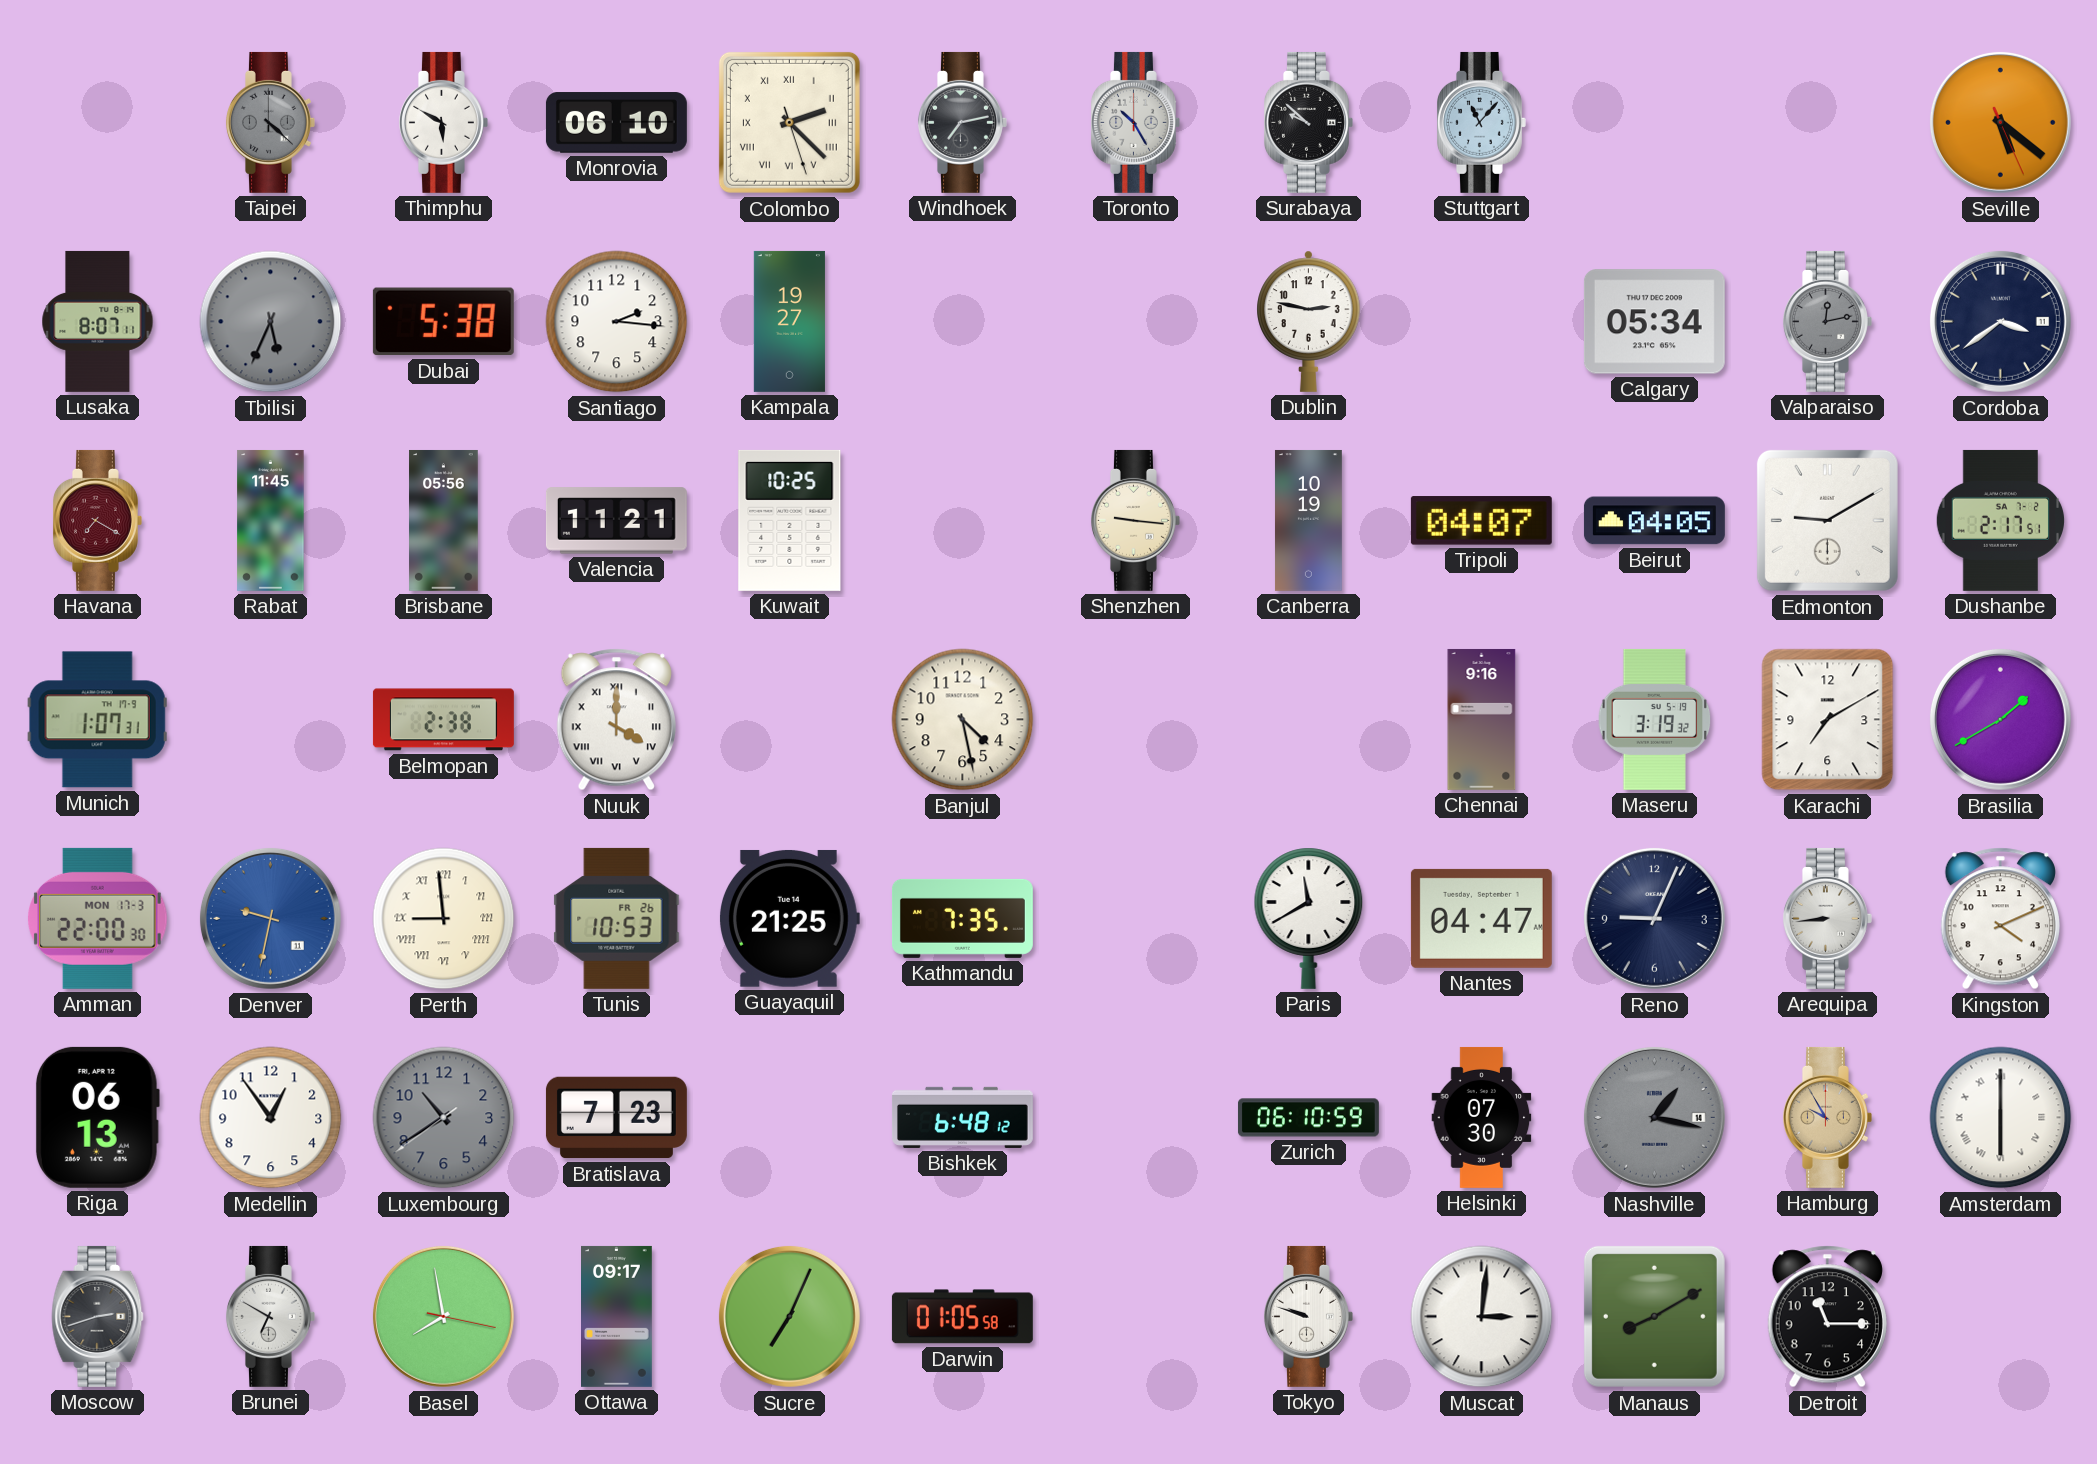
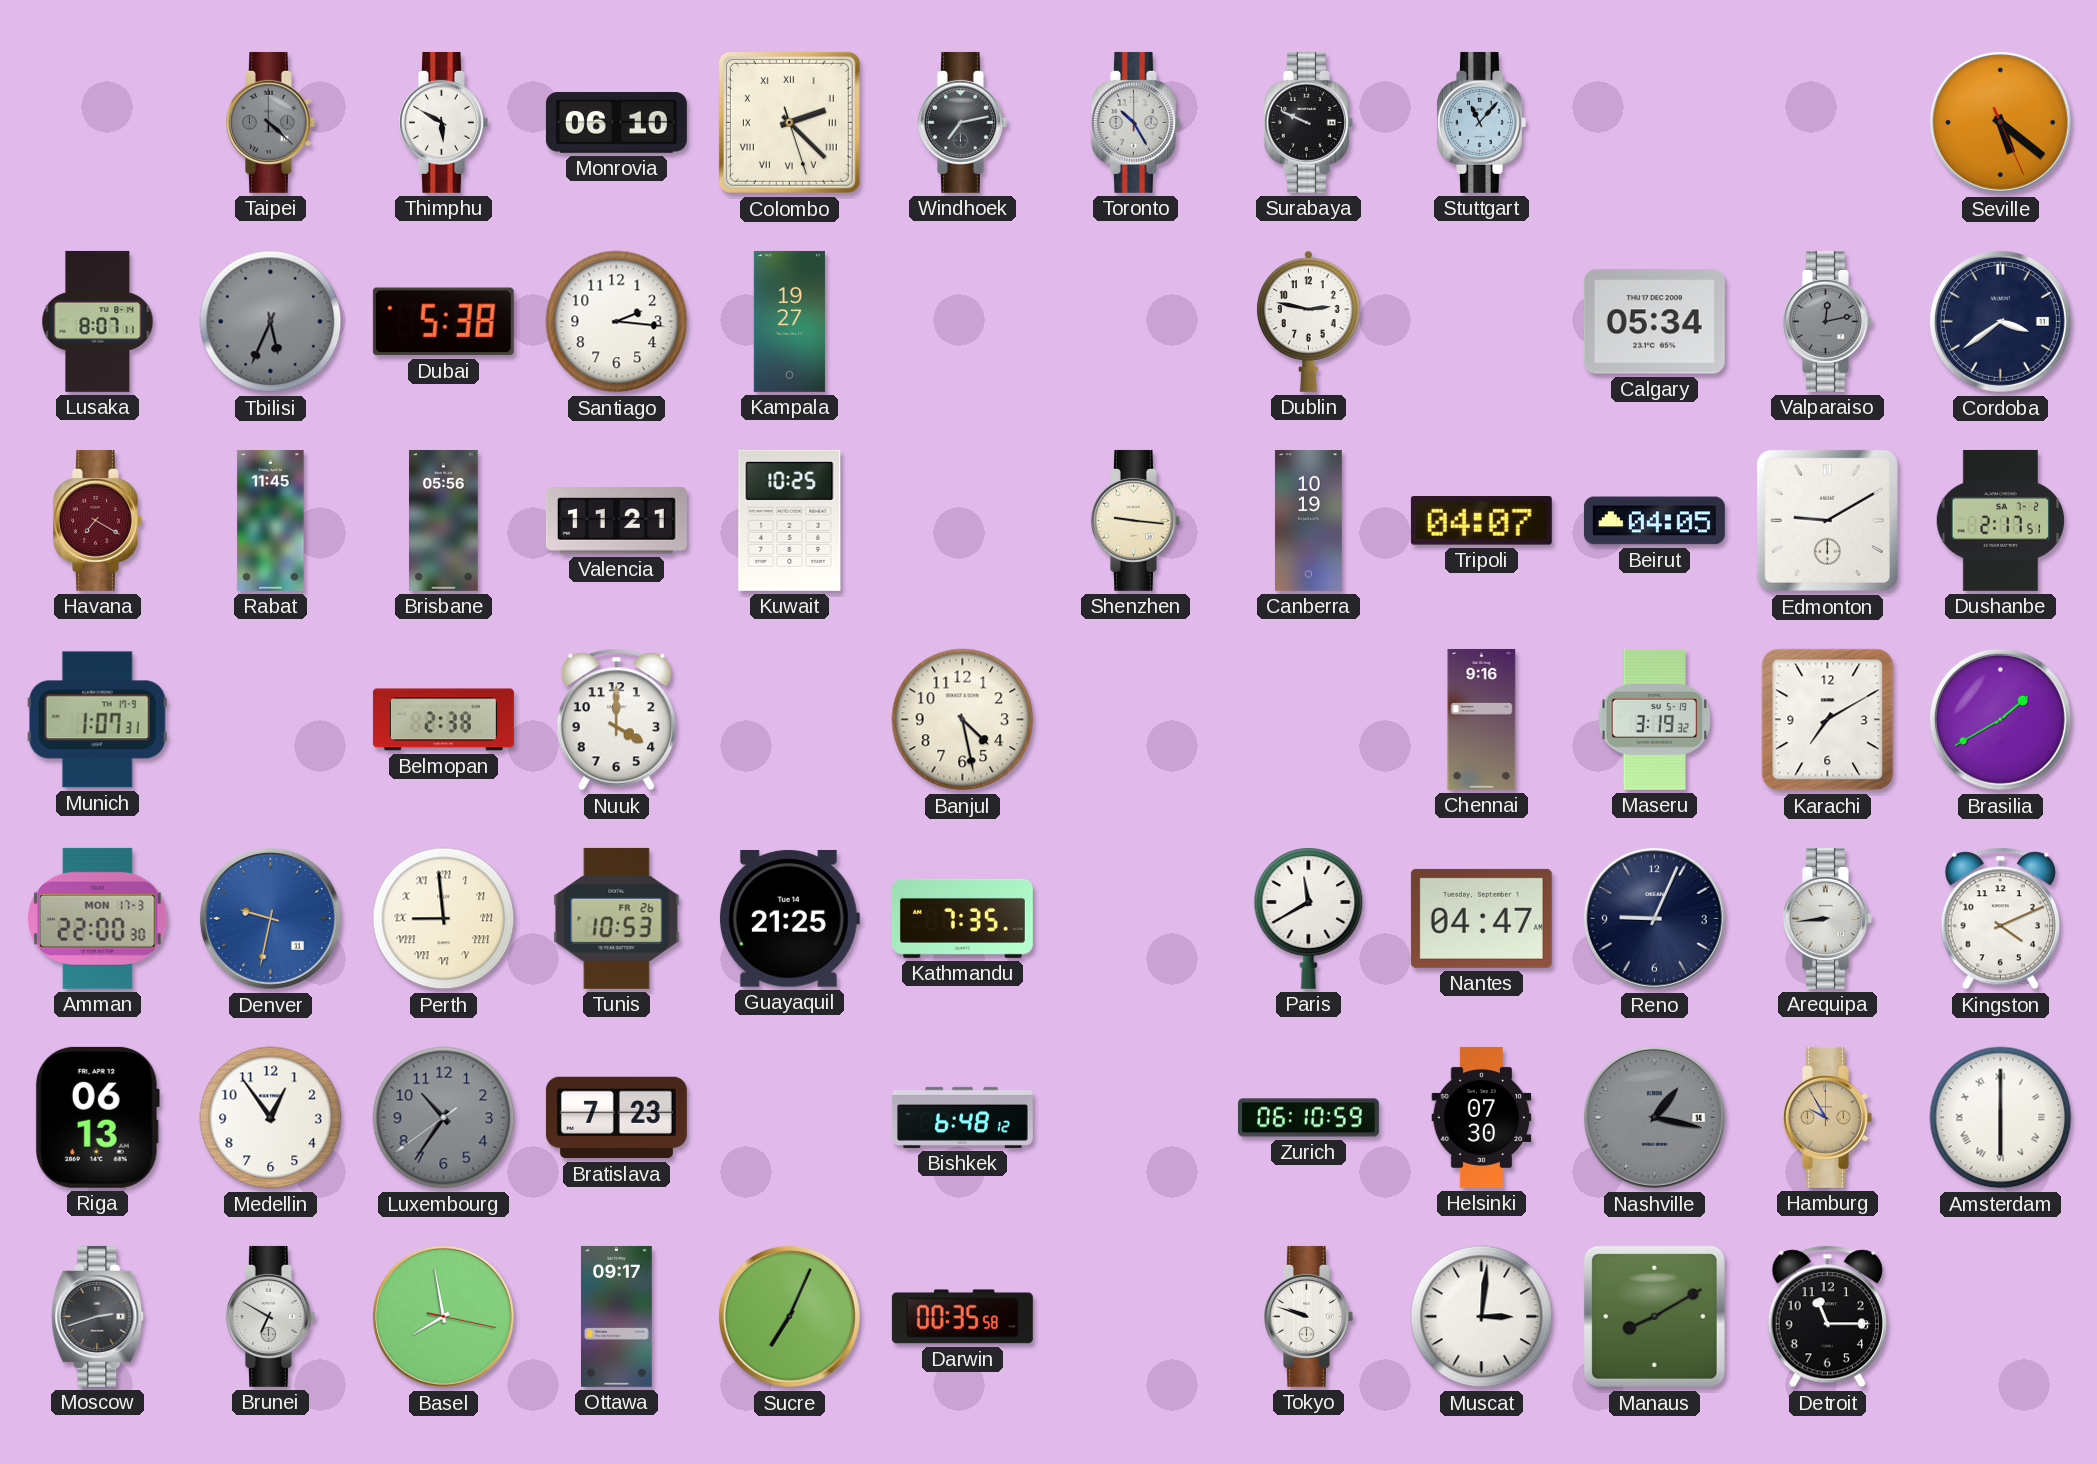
Surabaya: 9:52 -> 9:49
Nuuk numerals: Roman -> Arabic
Luxembourg: 10:39 -> 10:35
Darwin: 01:05 -> 00:35
